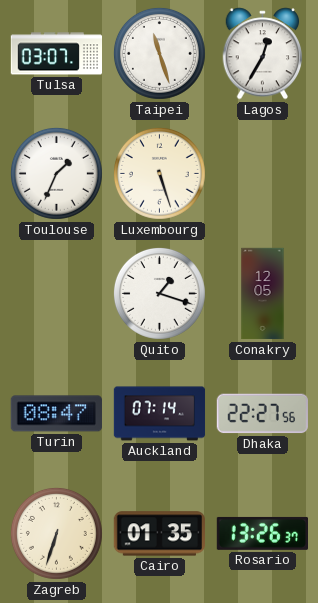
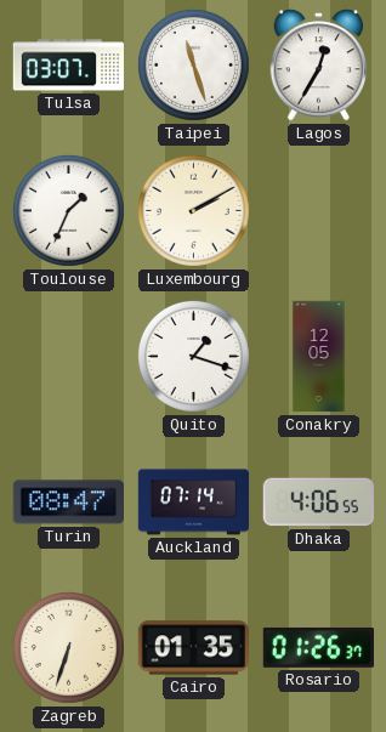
Luxembourg: 5:27 -> 2:10
Dhaka: 22:27 -> 4:06
Rosario: 13:26 -> 01:26
